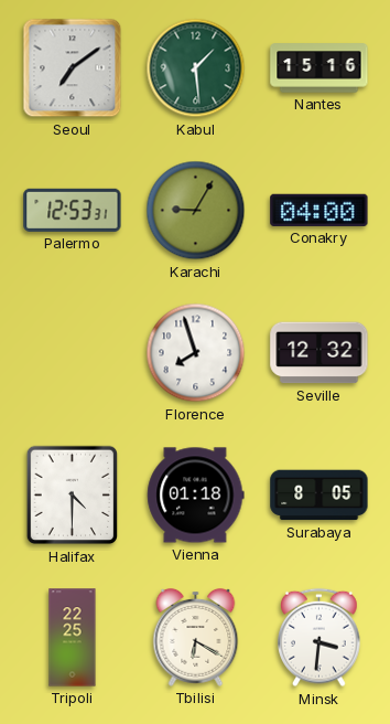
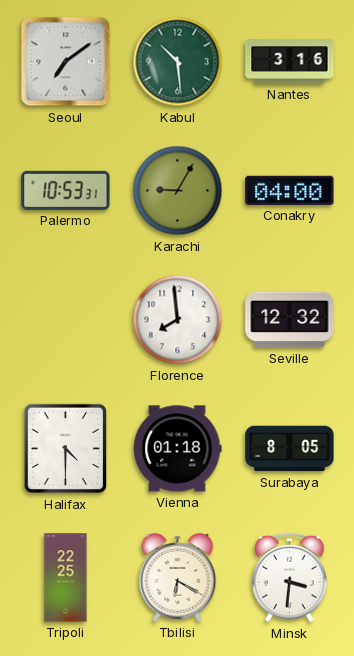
Kabul: 1:29 -> 10:29
Nantes: 15:16 -> 3:16
Palermo: 12:53 -> 10:53
Florence: 7:57 -> 7:59
